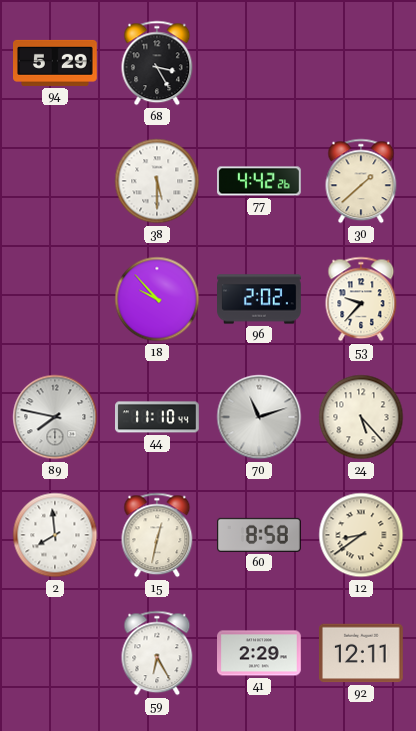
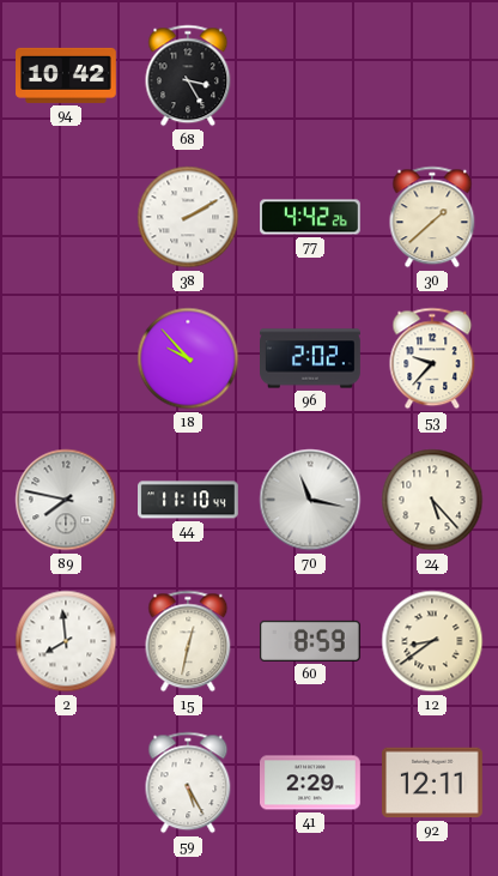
94: 5:29 -> 10:42
38: 5:30 -> 2:10
70: 11:12 -> 11:17
60: 8:58 -> 8:59
59: 6:25 -> 5:25
